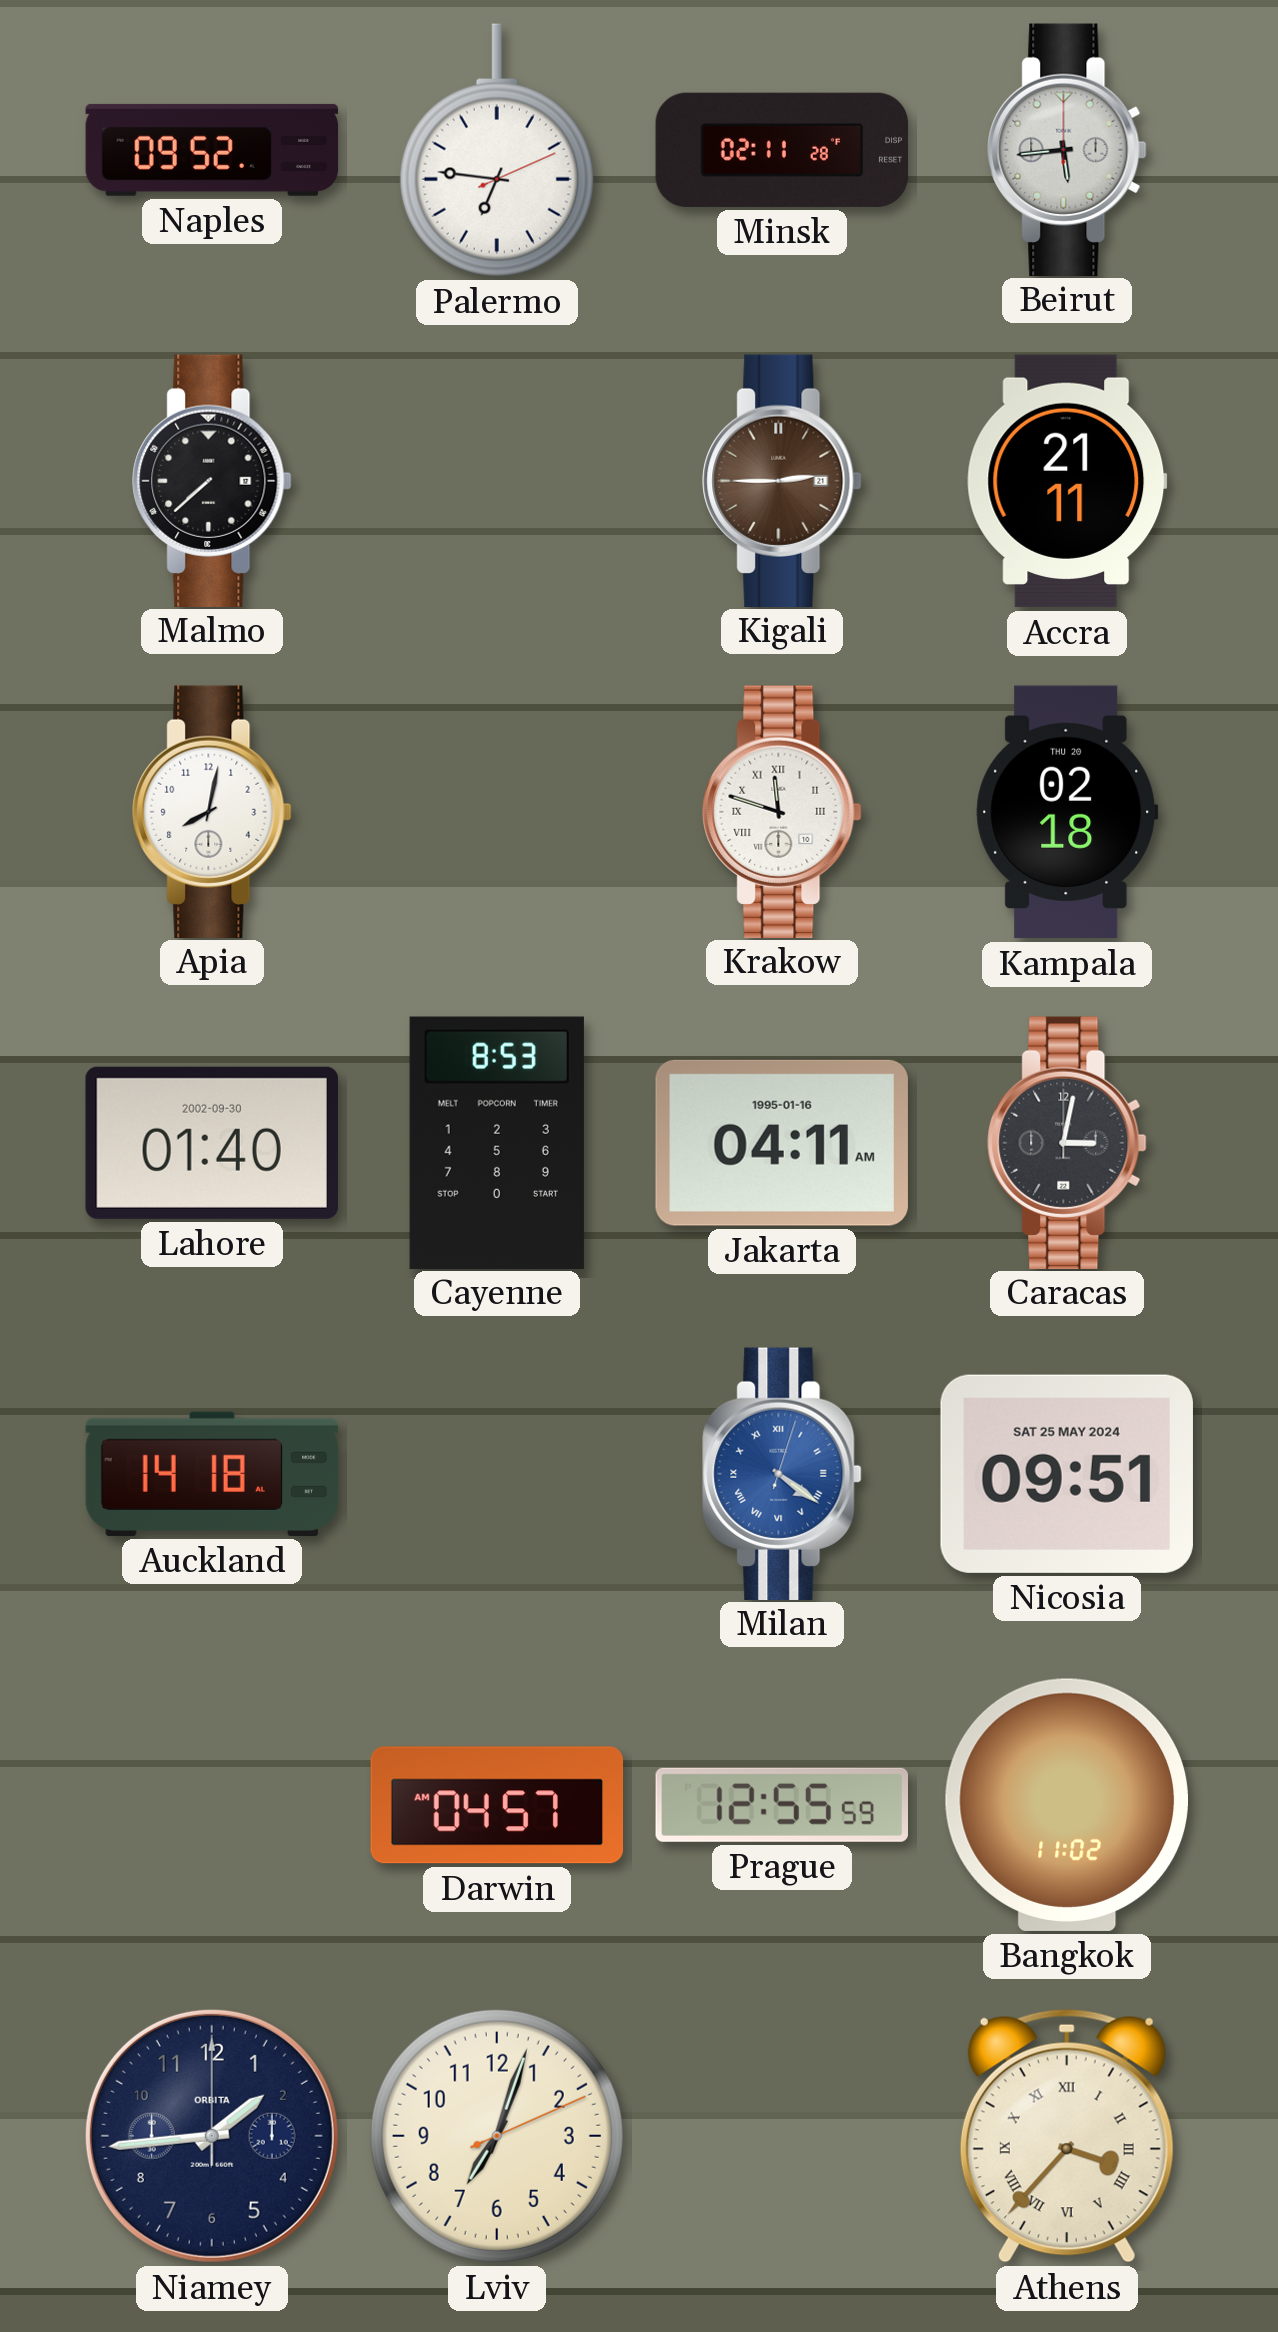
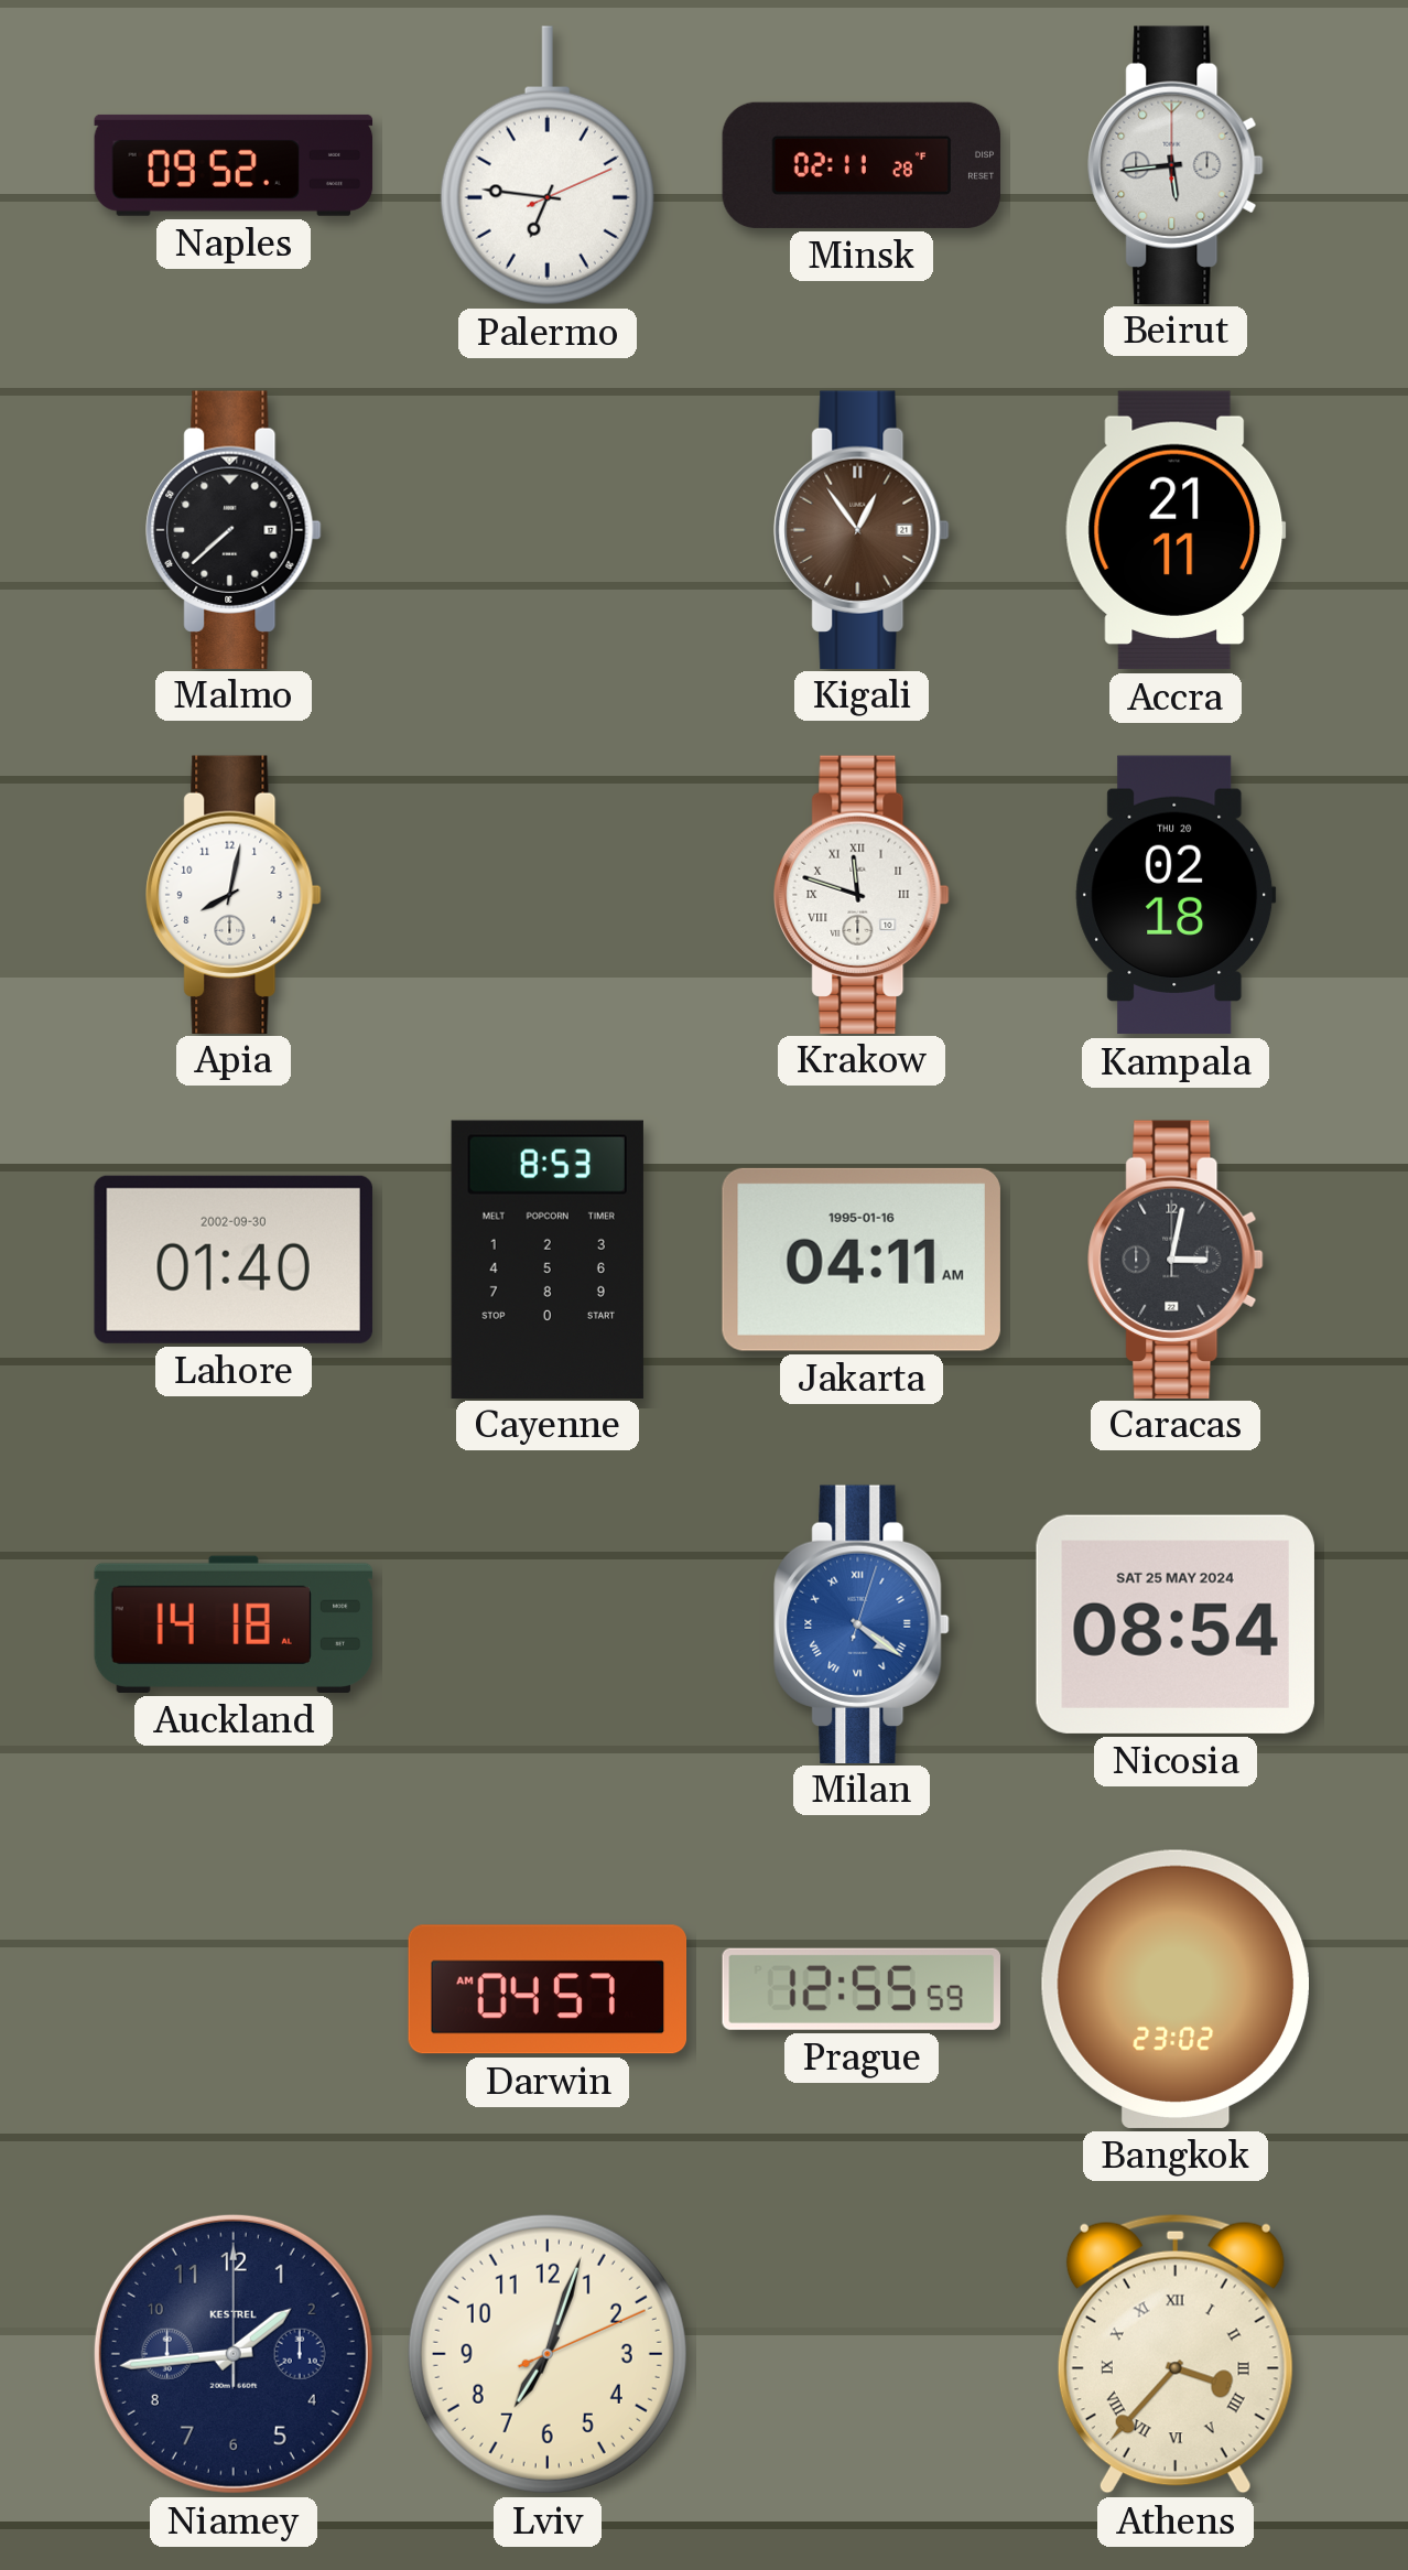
Kigali: 2:45 -> 12:54
Nicosia: 09:51 -> 08:54
Bangkok: 11:02 -> 23:02
Niamey brand: ORBITA -> KESTREL
